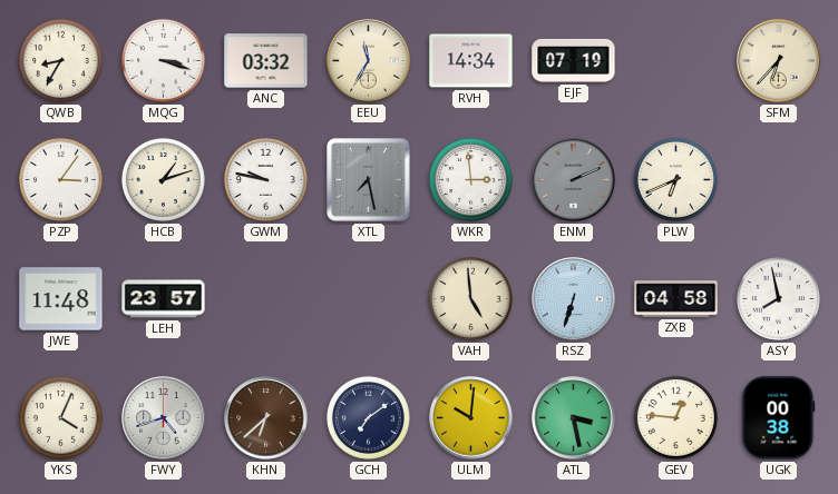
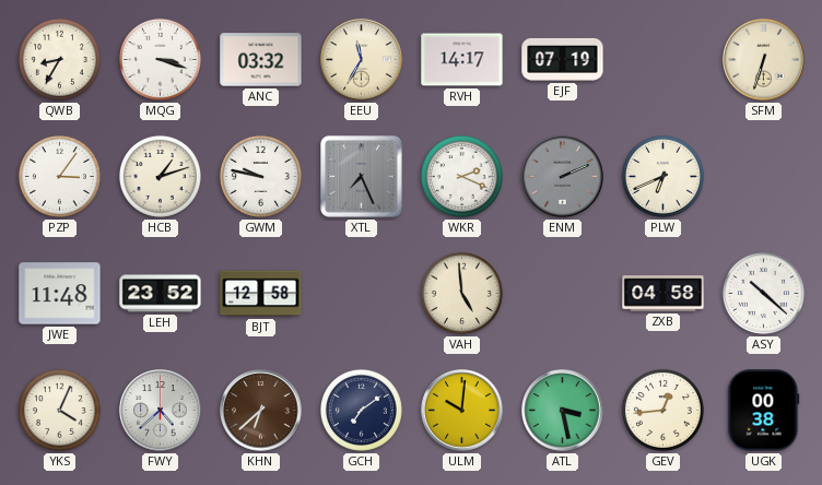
RVH: 14:34 -> 14:17
SFM: 6:37 -> 6:33
XTL: 7:28 -> 7:26
WKR: 2:59 -> 2:19
LEH: 23:57 -> 23:52
BJT: none -> 12:58
RSZ: 6:33 -> none
ASY: 7:58 -> 10:22
FWY: 4:42 -> 4:38
GEV: 12:46 -> 12:44
